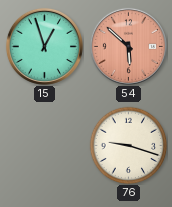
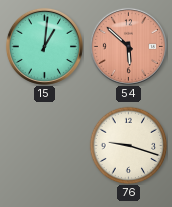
15: 12:57 -> 1:01
